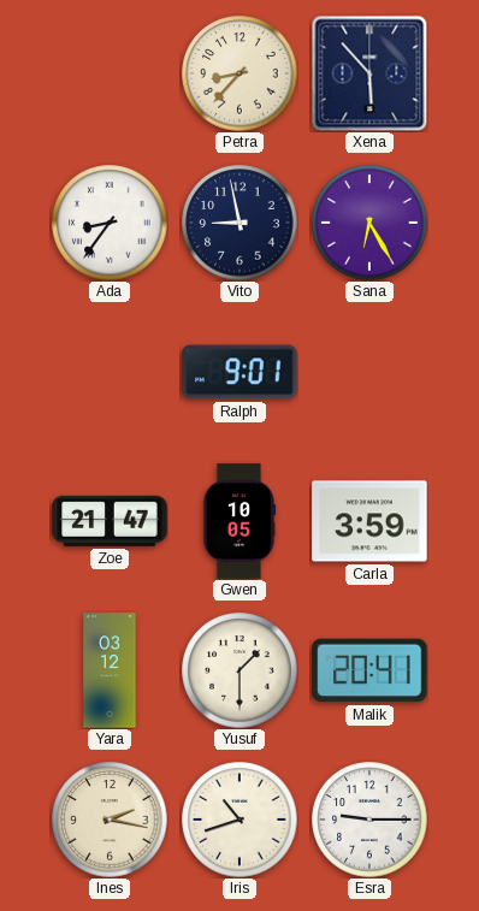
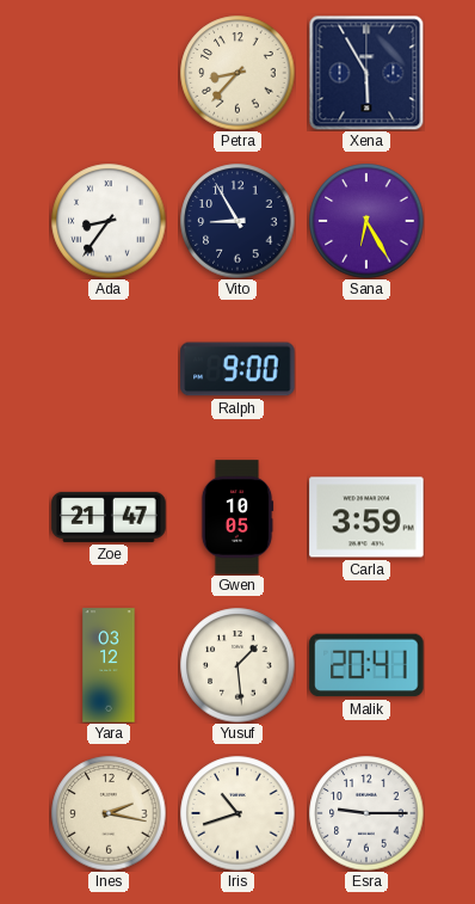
Xena: 5:53 -> 5:55
Vito: 8:58 -> 8:55
Ralph: 9:01 -> 9:00
Yusuf: 1:30 -> 1:29
